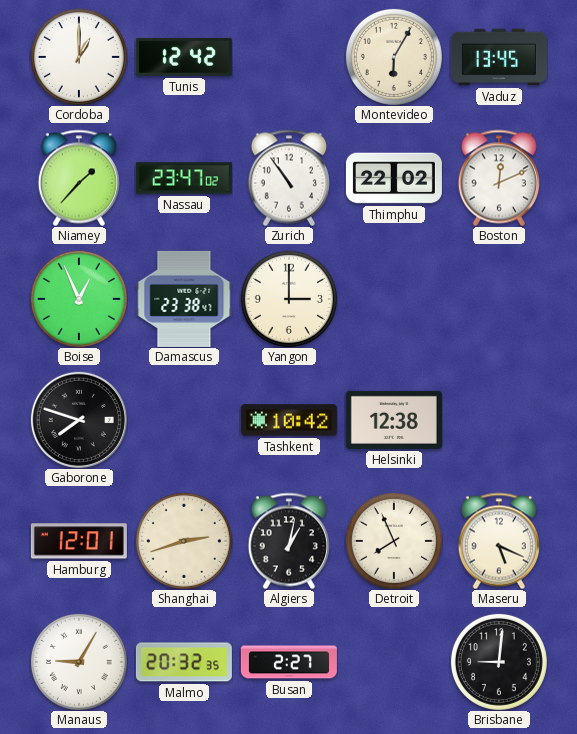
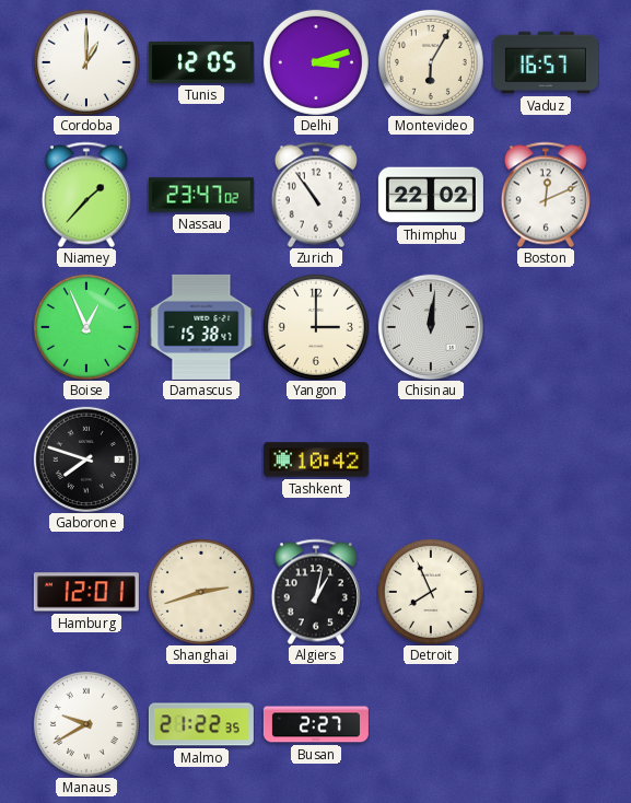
Tunis: 12:42 -> 12:05
Delhi: none -> 3:12
Vaduz: 13:45 -> 16:57
Damascus: 23:38 -> 15:38
Chisinau: none -> 12:01
Helsinki: 12:38 -> none
Maseru: 5:19 -> none
Manaus: 9:05 -> 9:40
Malmo: 20:32 -> 21:22
Brisbane: 9:01 -> none
